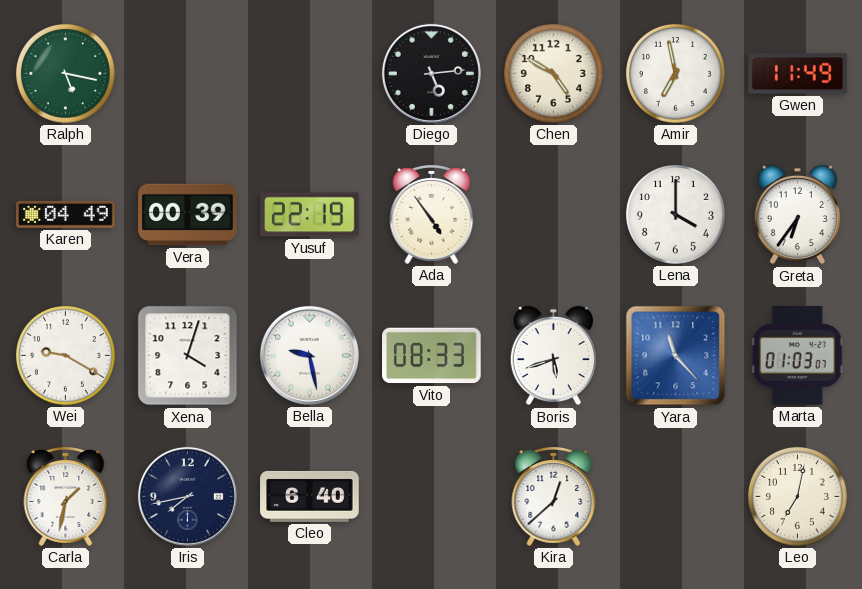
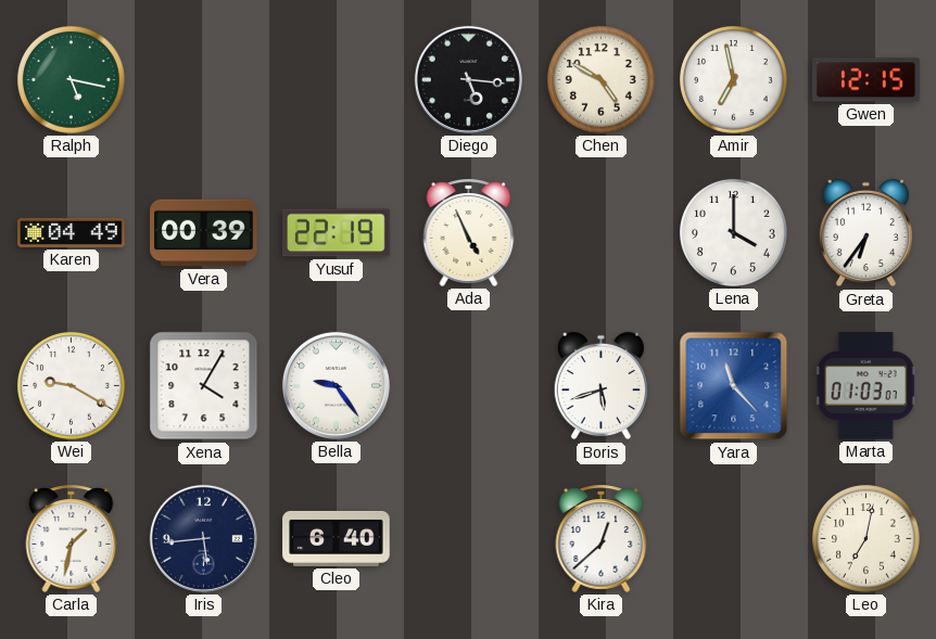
Diego: 5:14 -> 5:16
Gwen: 11:49 -> 12:15
Ada: 4:54 -> 4:56
Xena: 4:03 -> 4:05
Bella: 9:28 -> 9:24
Vito: 08:33 -> none
Iris: 7:43 -> 5:44
